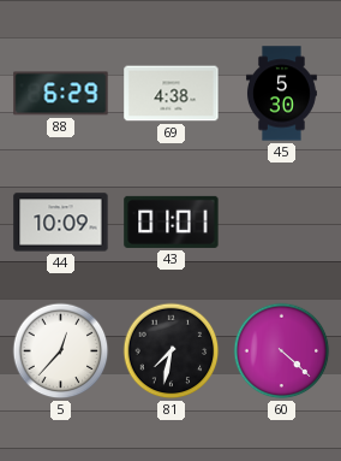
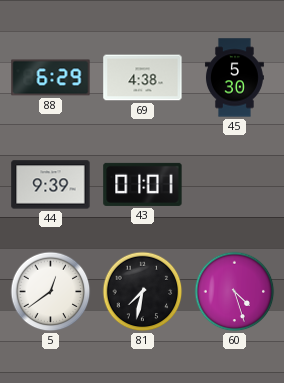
44: 10:09 -> 9:39
5: 12:37 -> 12:39
60: 4:22 -> 4:27
